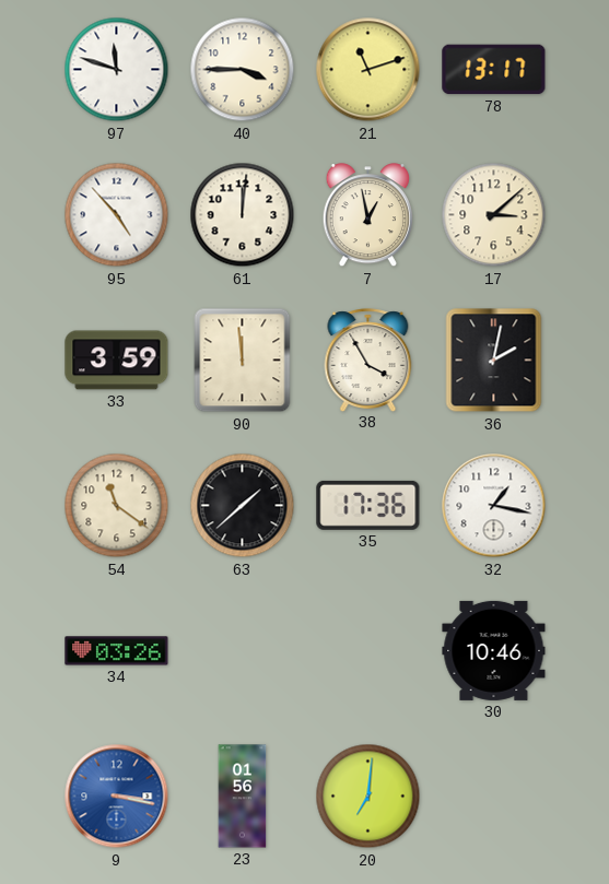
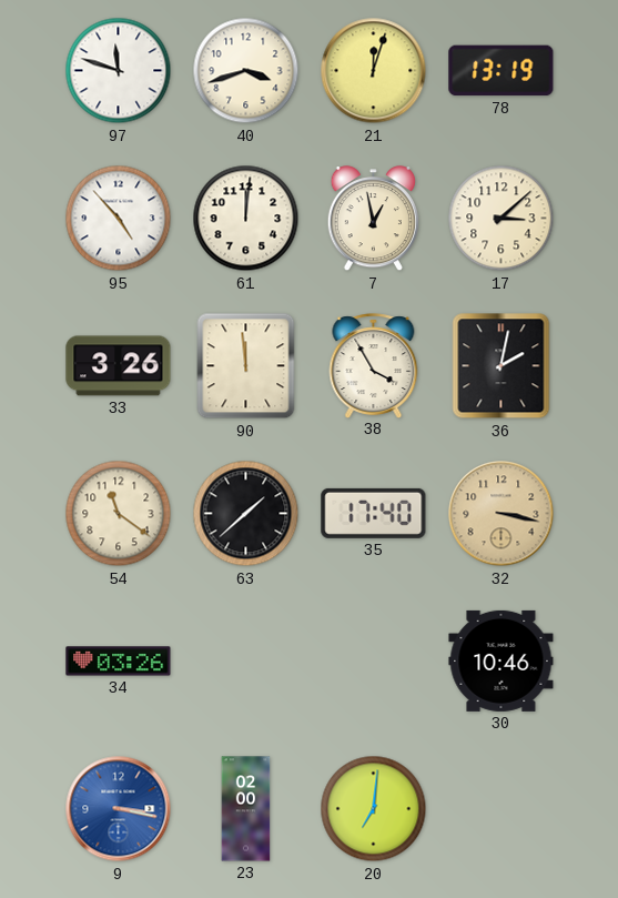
40: 3:45 -> 3:42
21: 11:12 -> 12:03
78: 13:17 -> 13:19
33: 3:59 -> 3:26
35: 17:36 -> 17:40
32: 1:17 -> 3:17
32 dial: white -> champagne
23: 01:56 -> 02:00
